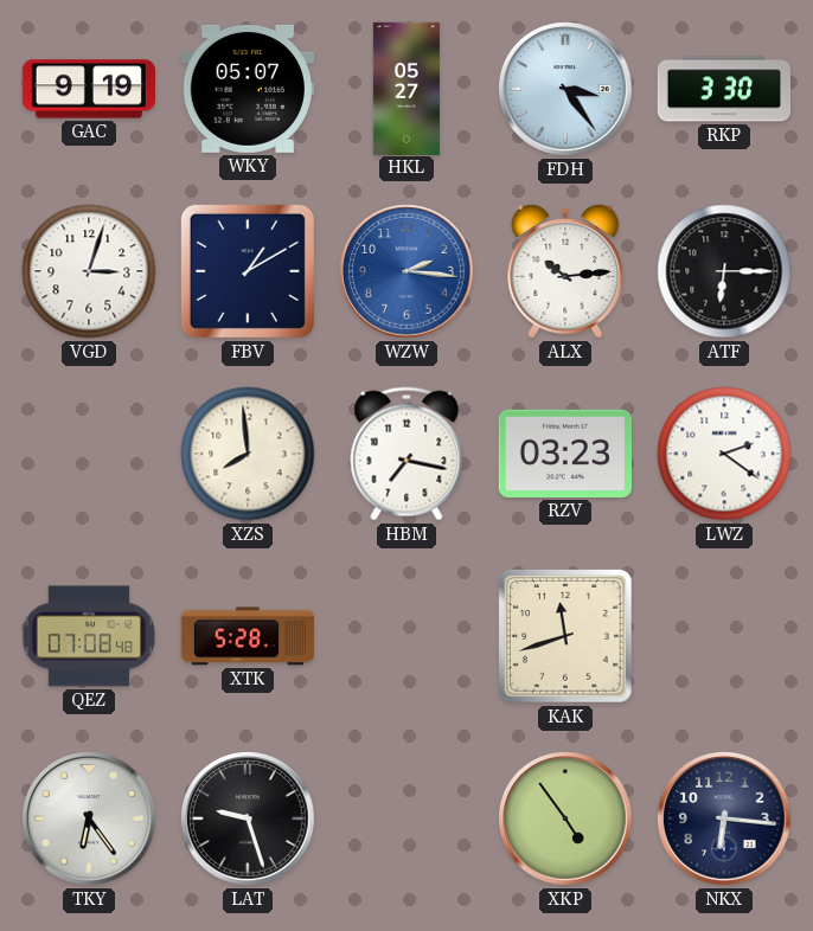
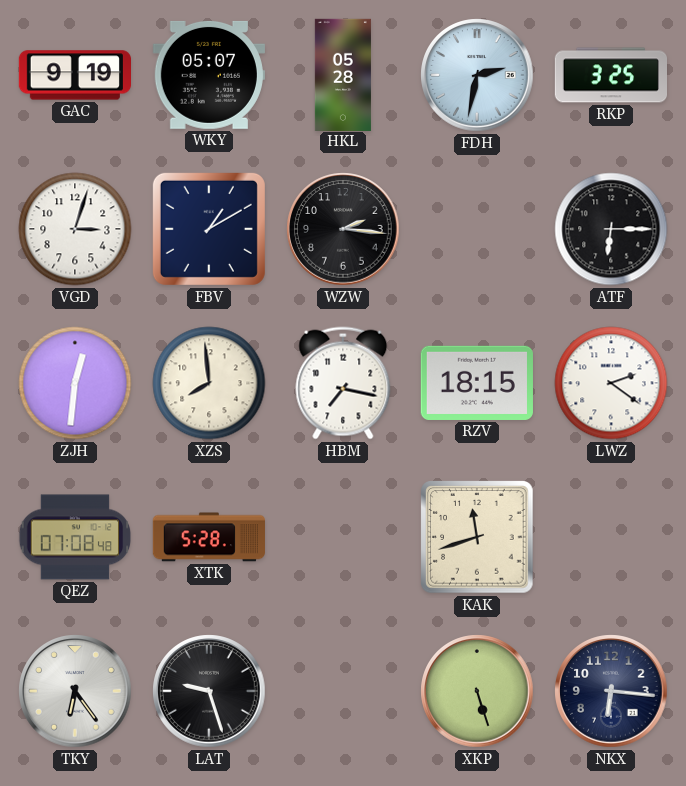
HKL: 05:27 -> 05:28
FDH: 3:24 -> 2:32
RKP: 3:30 -> 3:25
WZW dial: blue -> black
ALX: 10:14 -> none
ZJH: none -> 12:31
RZV: 03:23 -> 18:15
XKP: 4:54 -> 5:27
